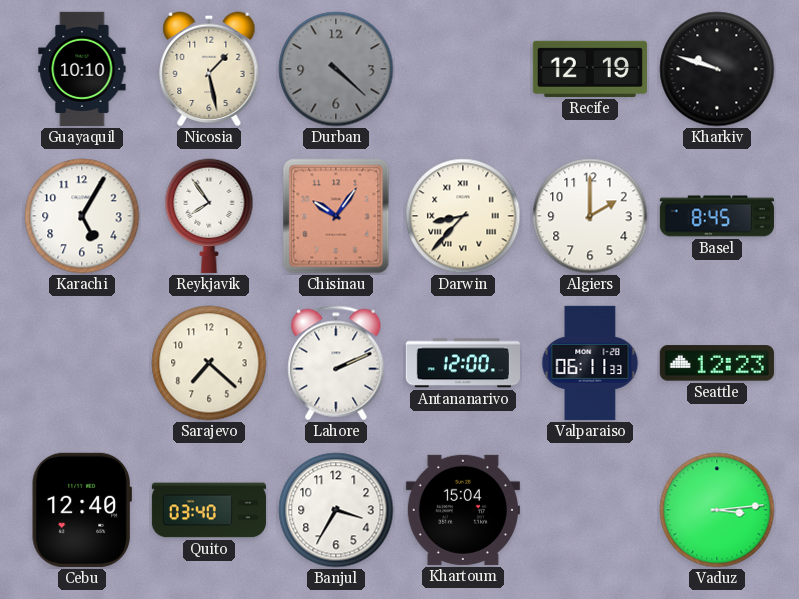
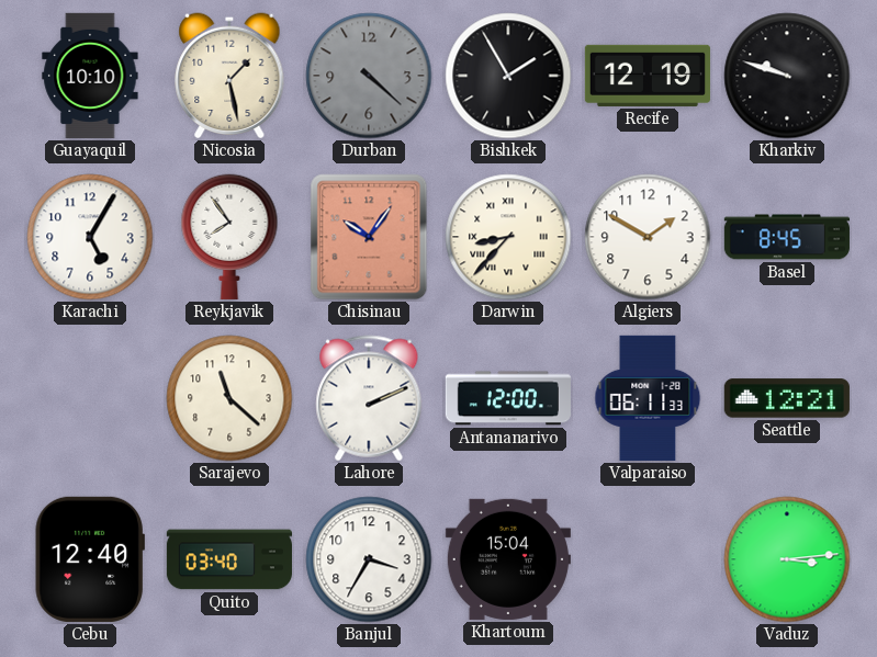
Bishkek: none -> 1:55
Algiers: 2:00 -> 1:50
Sarajevo: 7:22 -> 11:22
Seattle: 12:23 -> 12:21
